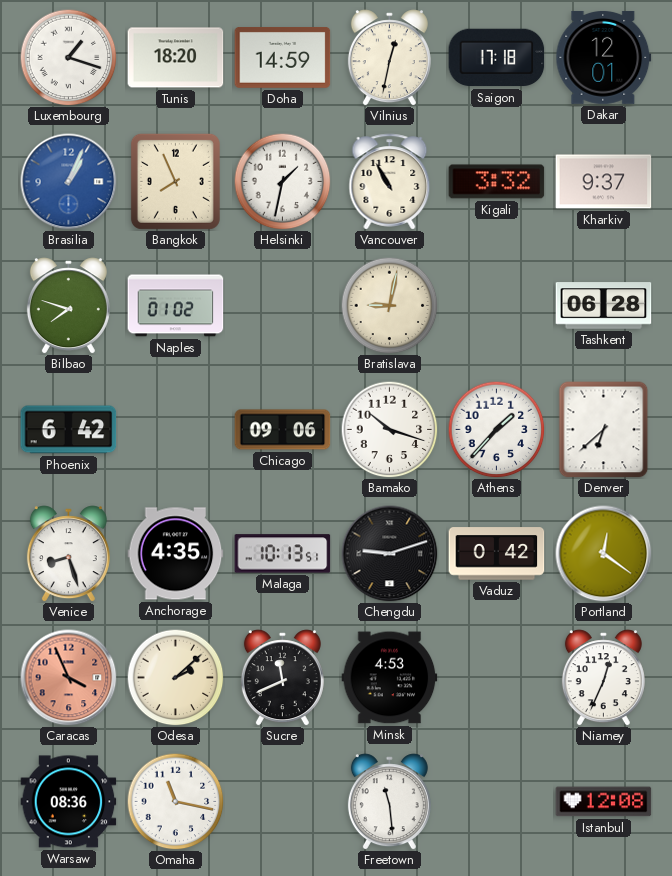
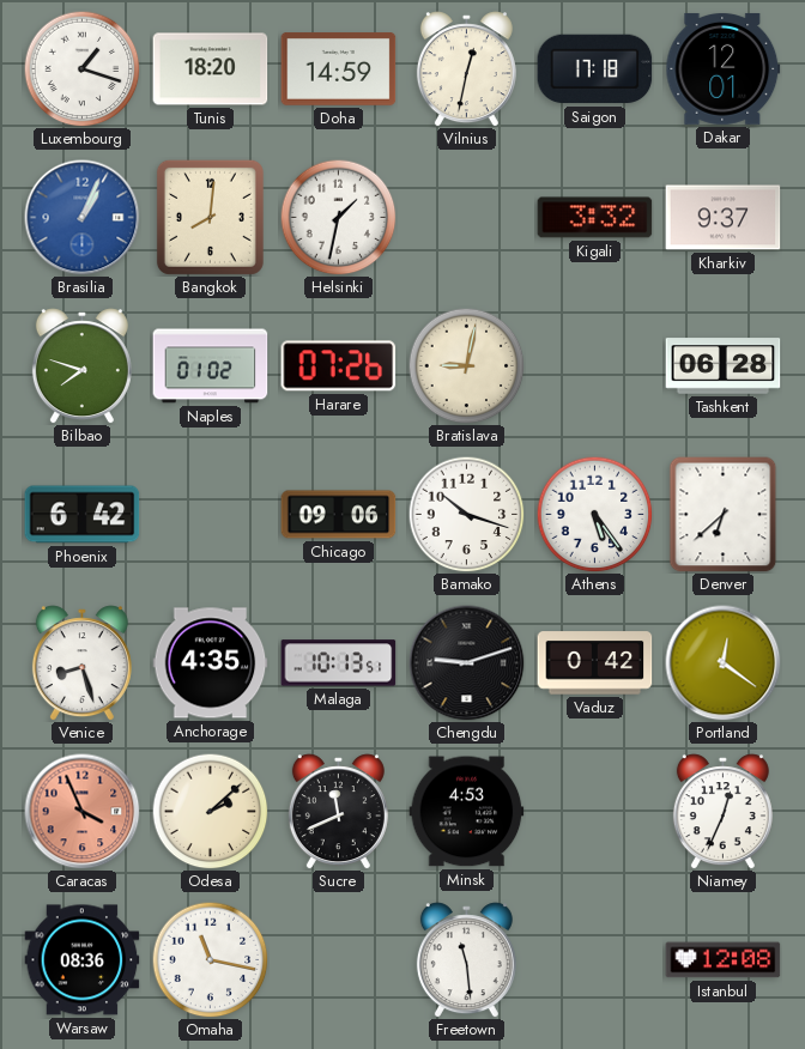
Bangkok: 7:56 -> 8:01
Vancouver: 10:55 -> none
Harare: none -> 07:26
Athens: 1:37 -> 5:24
